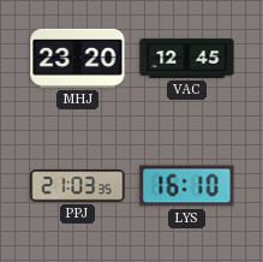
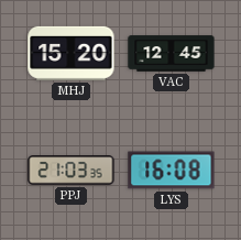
MHJ: 23:20 -> 15:20
LYS: 16:10 -> 16:08
